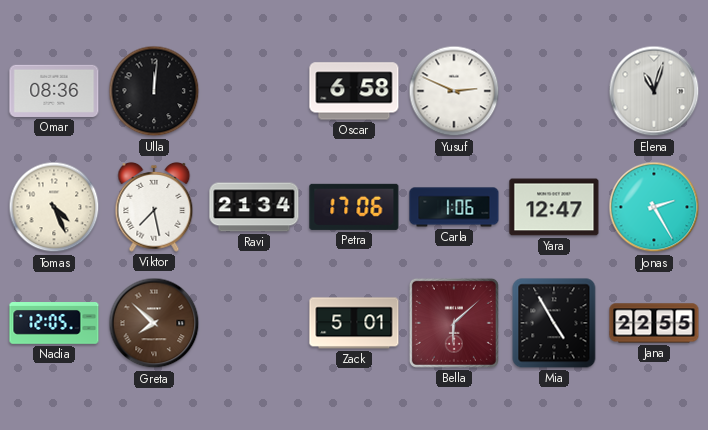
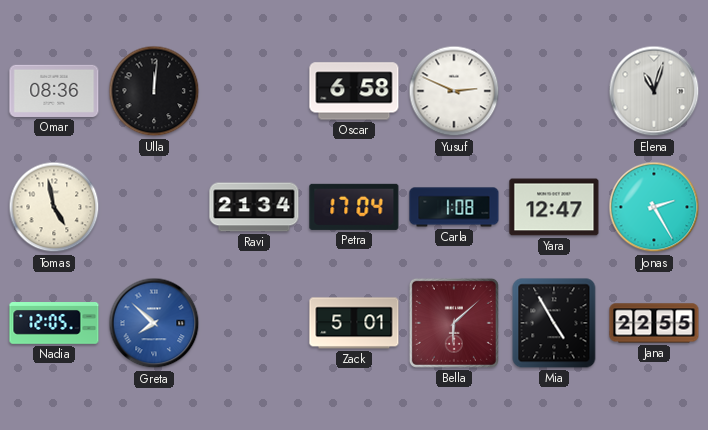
Tomas: 4:26 -> 4:58
Viktor: 7:28 -> none
Petra: 17:06 -> 17:04
Carla: 1:06 -> 1:08
Greta dial: brown -> blue
